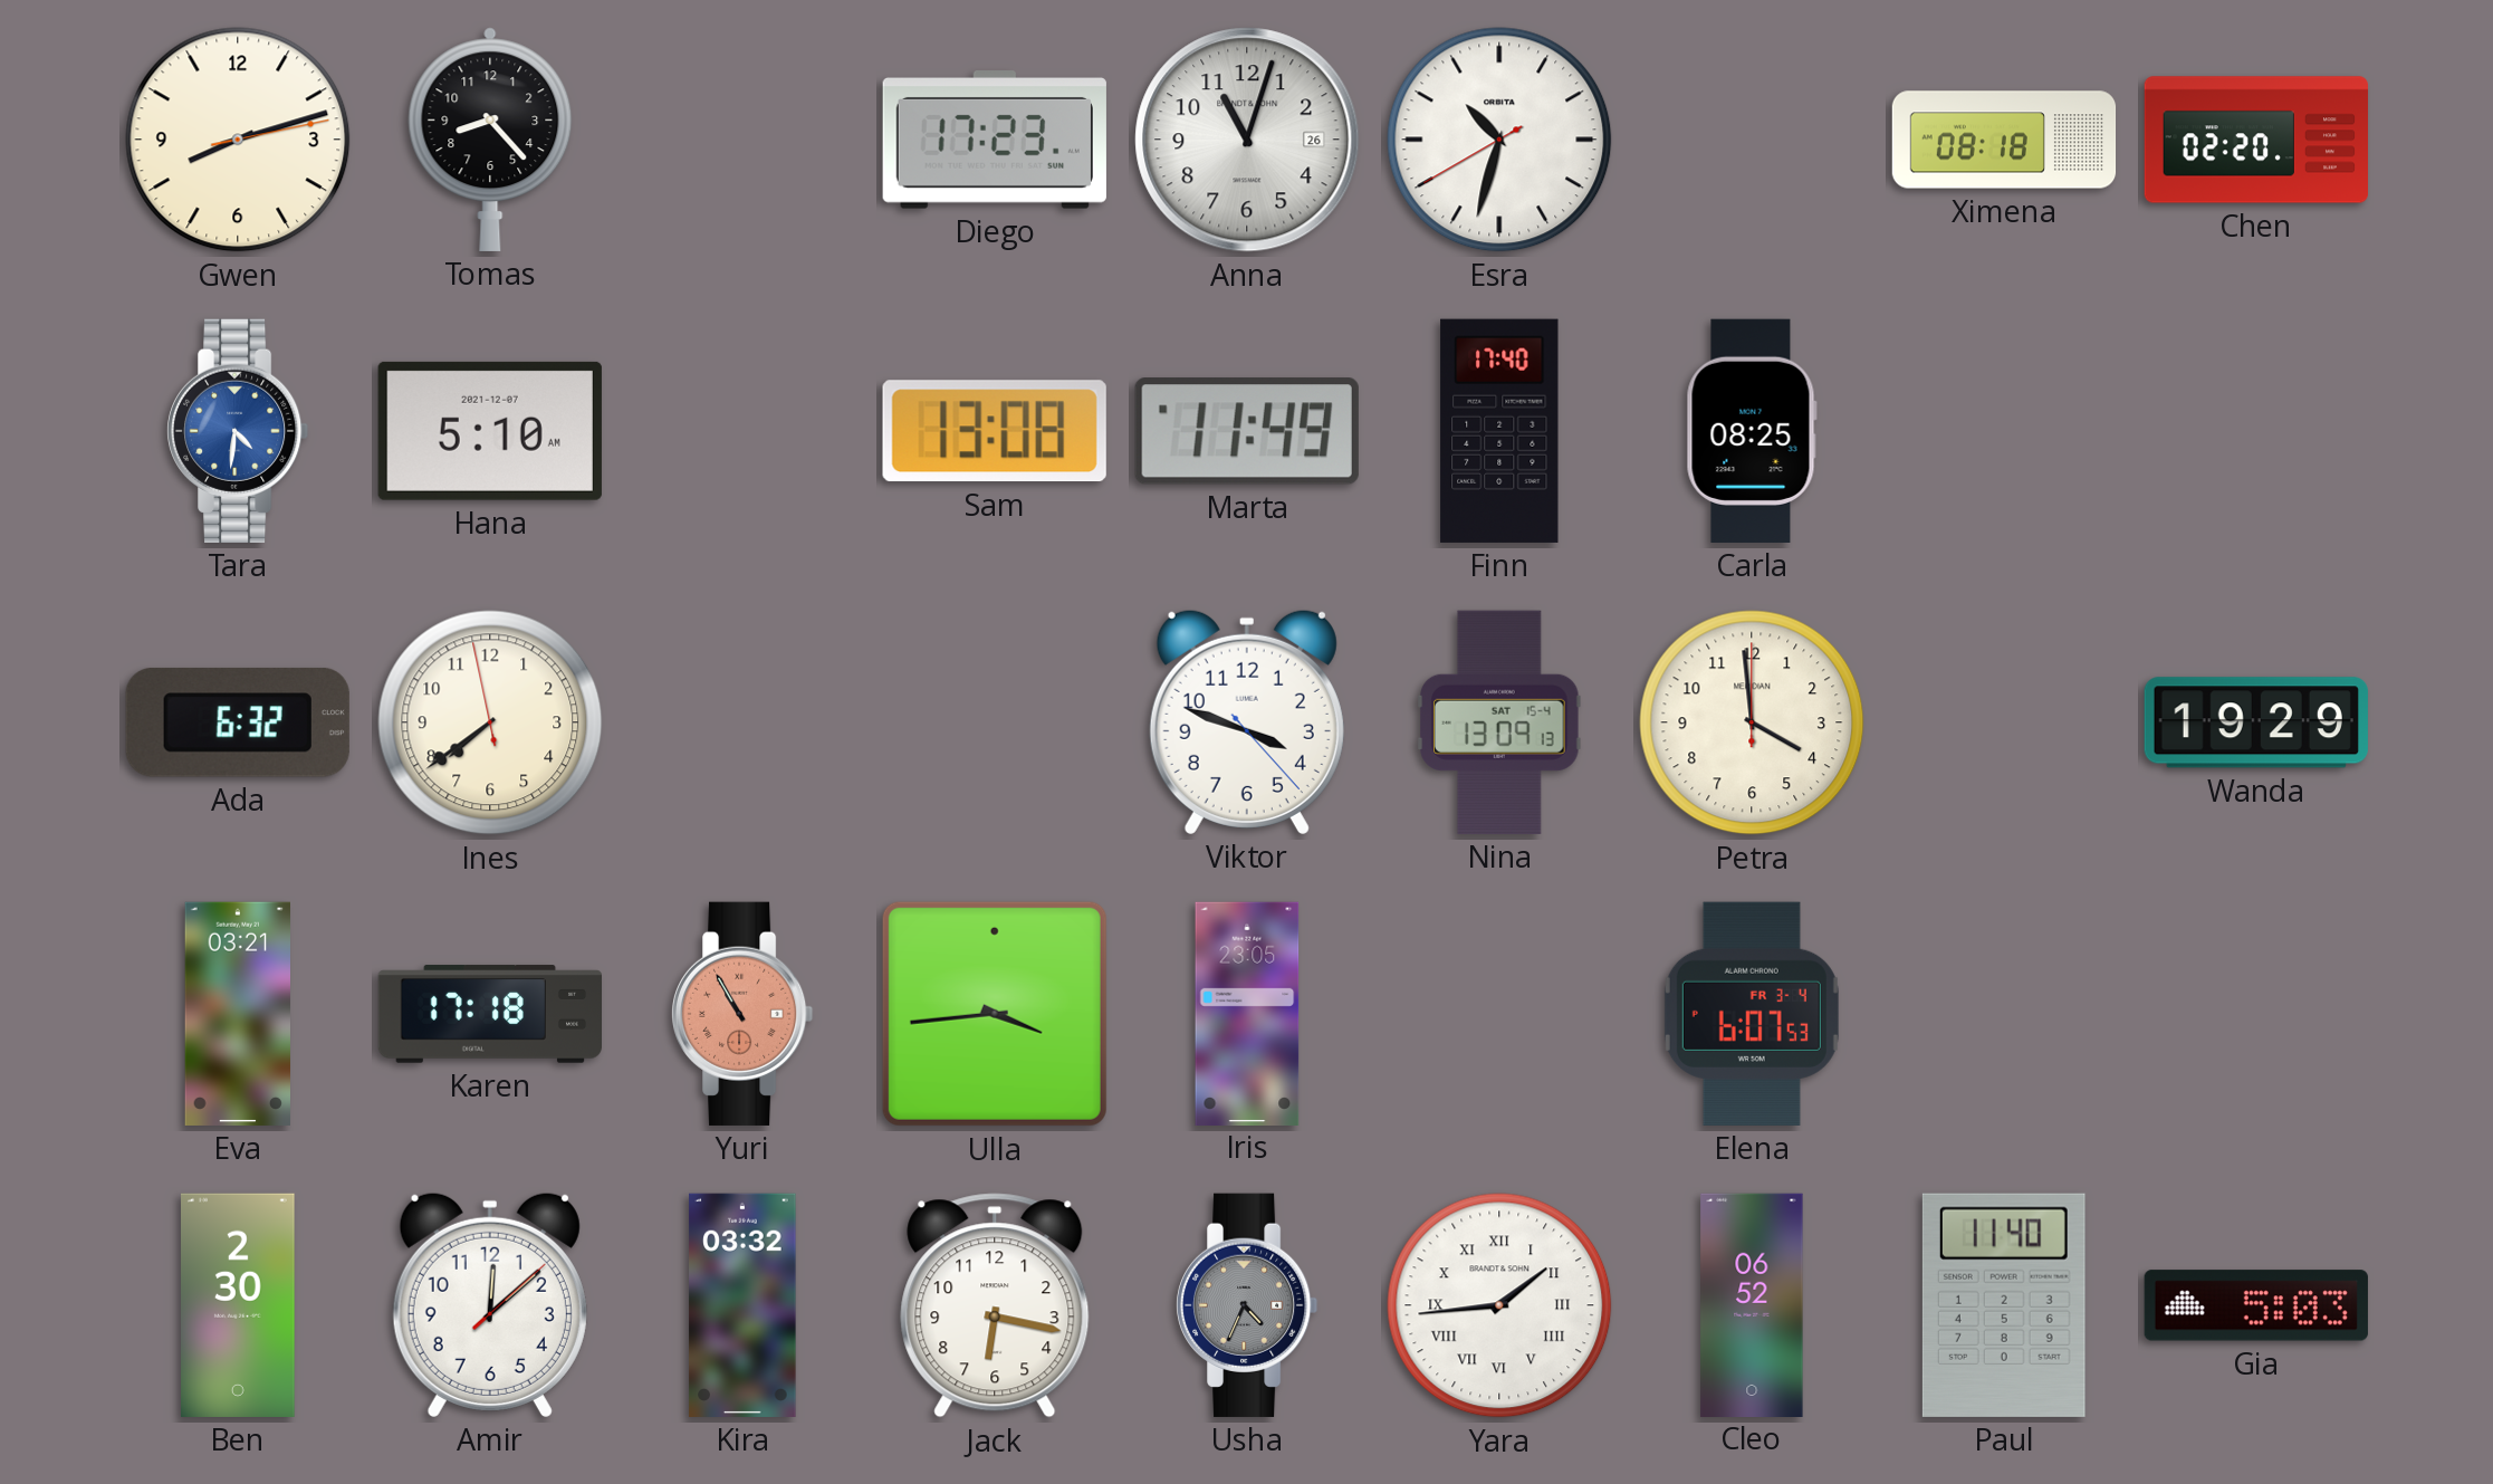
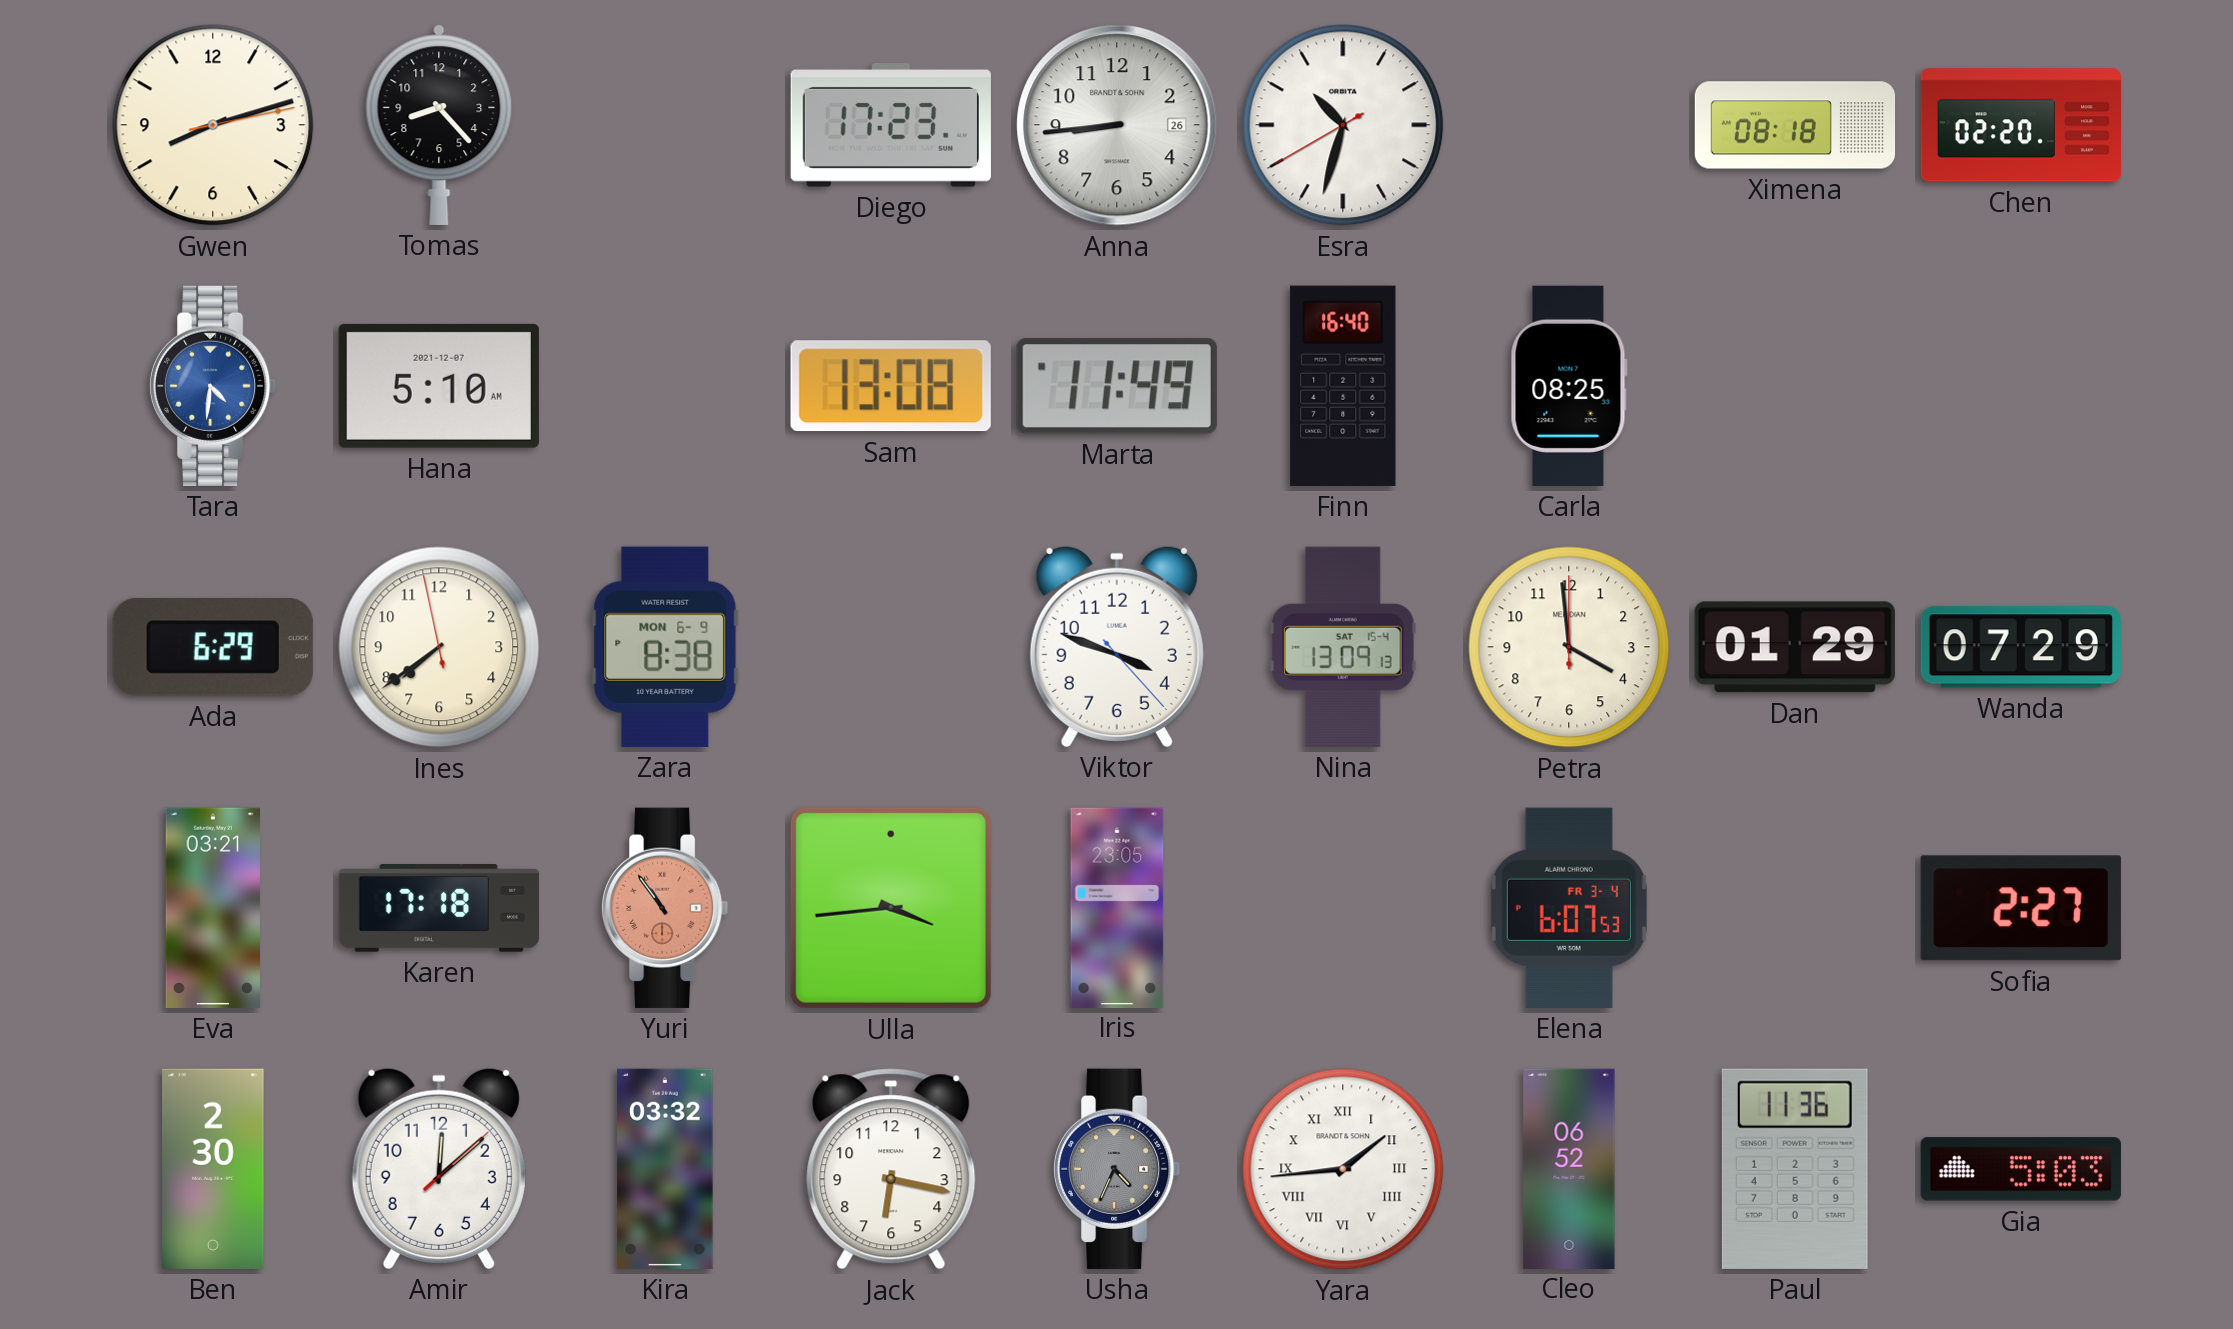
Anna: 11:03 -> 8:44
Finn: 17:40 -> 16:40
Ada: 6:32 -> 6:29
Zara: none -> 8:38
Dan: none -> 01:29
Wanda: 19:29 -> 07:29
Yuri: 10:55 -> 10:54
Sofia: none -> 2:27
Paul: 11:40 -> 11:36
